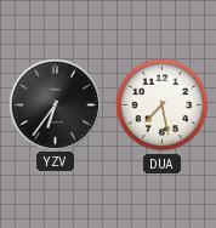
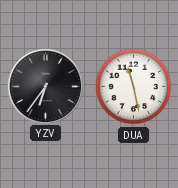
DUA: 7:28 -> 11:28
